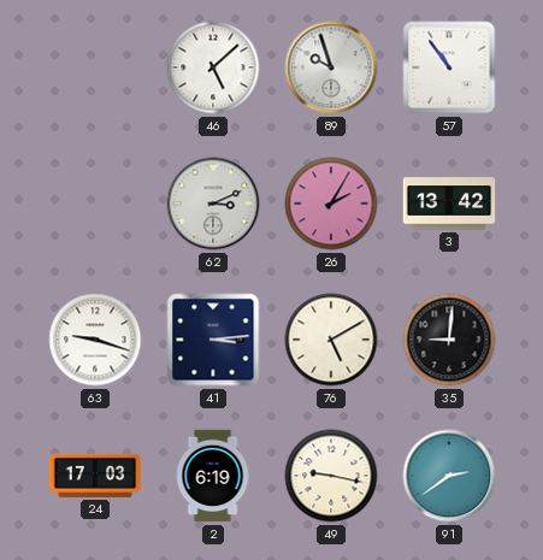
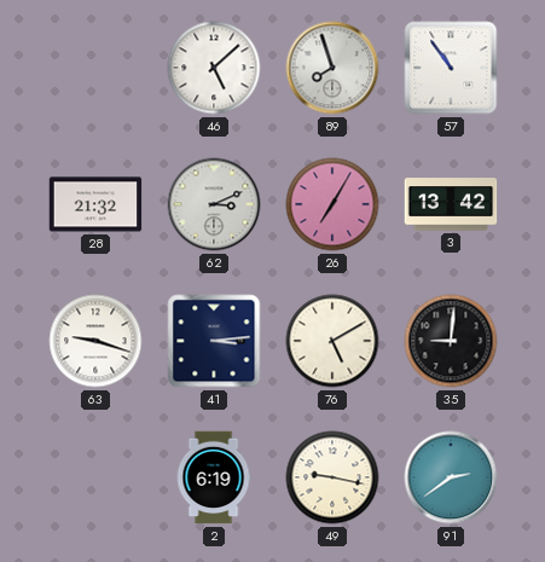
89: 9:57 -> 7:57
28: none -> 21:32
26: 2:05 -> 7:05
24: 17:03 -> none
